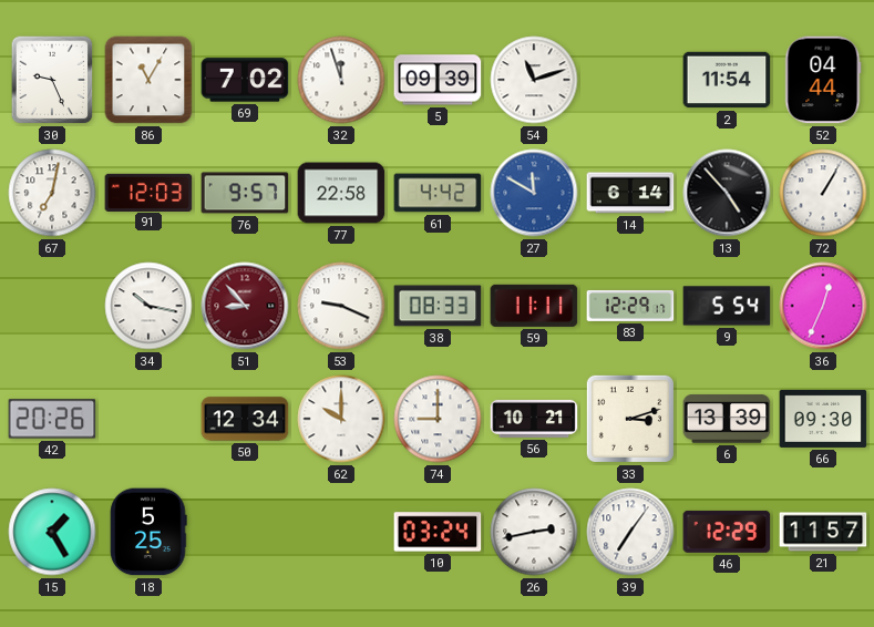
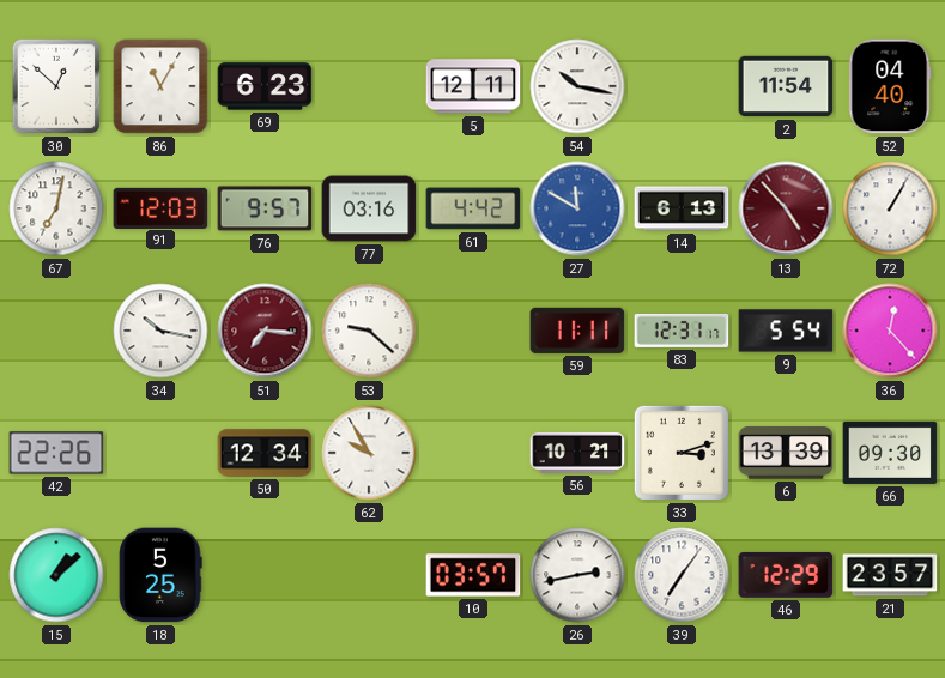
30: 9:26 -> 12:52
69: 7:02 -> 6:23
32: 11:57 -> none
5: 09:39 -> 12:11
54: 11:12 -> 10:17
52: 04:44 -> 04:40
77: 22:58 -> 03:16
14: 6:14 -> 6:13
13 dial: black -> burgundy
51: 8:53 -> 7:16
53: 9:19 -> 9:22
38: 08:33 -> none
83: 12:29 -> 12:31
36: 12:34 -> 12:23
42: 20:26 -> 22:26
62: 10:00 -> 9:55
74: 9:00 -> none
15: 1:25 -> 1:08
10: 03:24 -> 03:57
21: 11:57 -> 23:57
